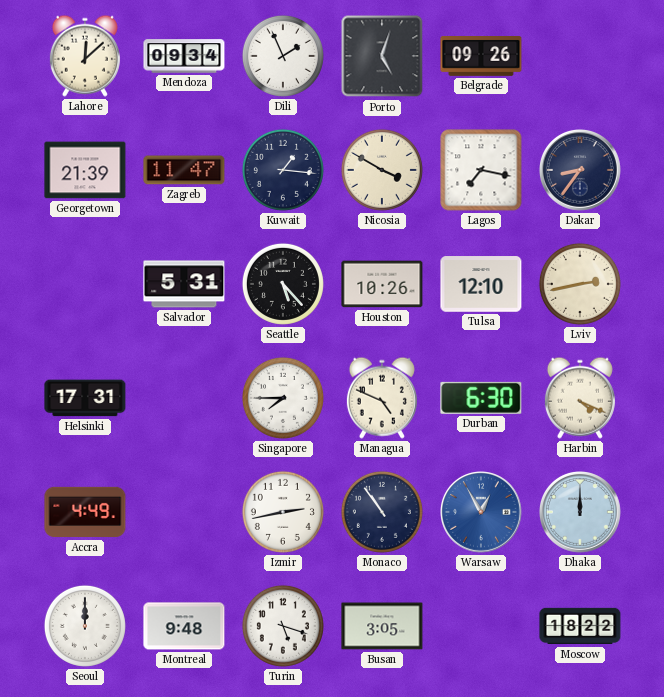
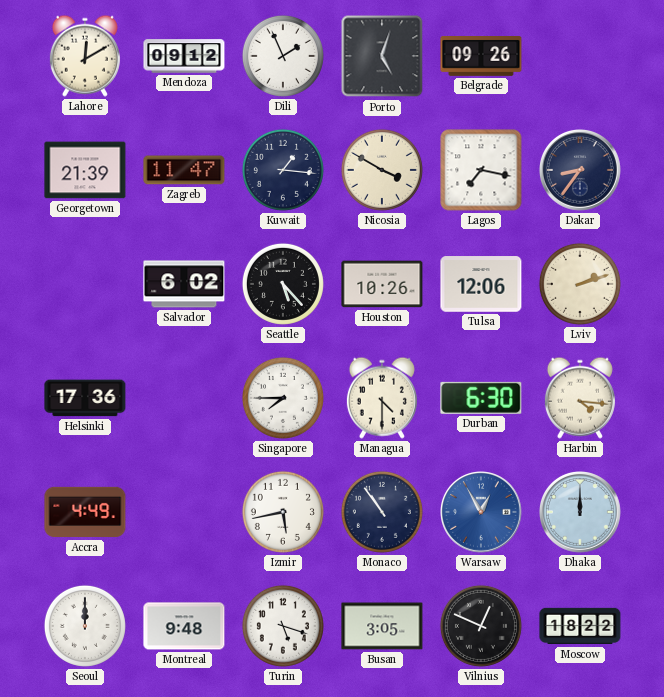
Lahore: 12:08 -> 12:10
Mendoza: 09:34 -> 09:12
Salvador: 5:31 -> 6:02
Tulsa: 12:10 -> 12:06
Lviv: 2:43 -> 2:12
Helsinki: 17:31 -> 17:36
Managua: 4:49 -> 4:30
Harbin: 4:19 -> 4:16
Izmir: 2:43 -> 5:43
Vilnius: none -> 12:49
